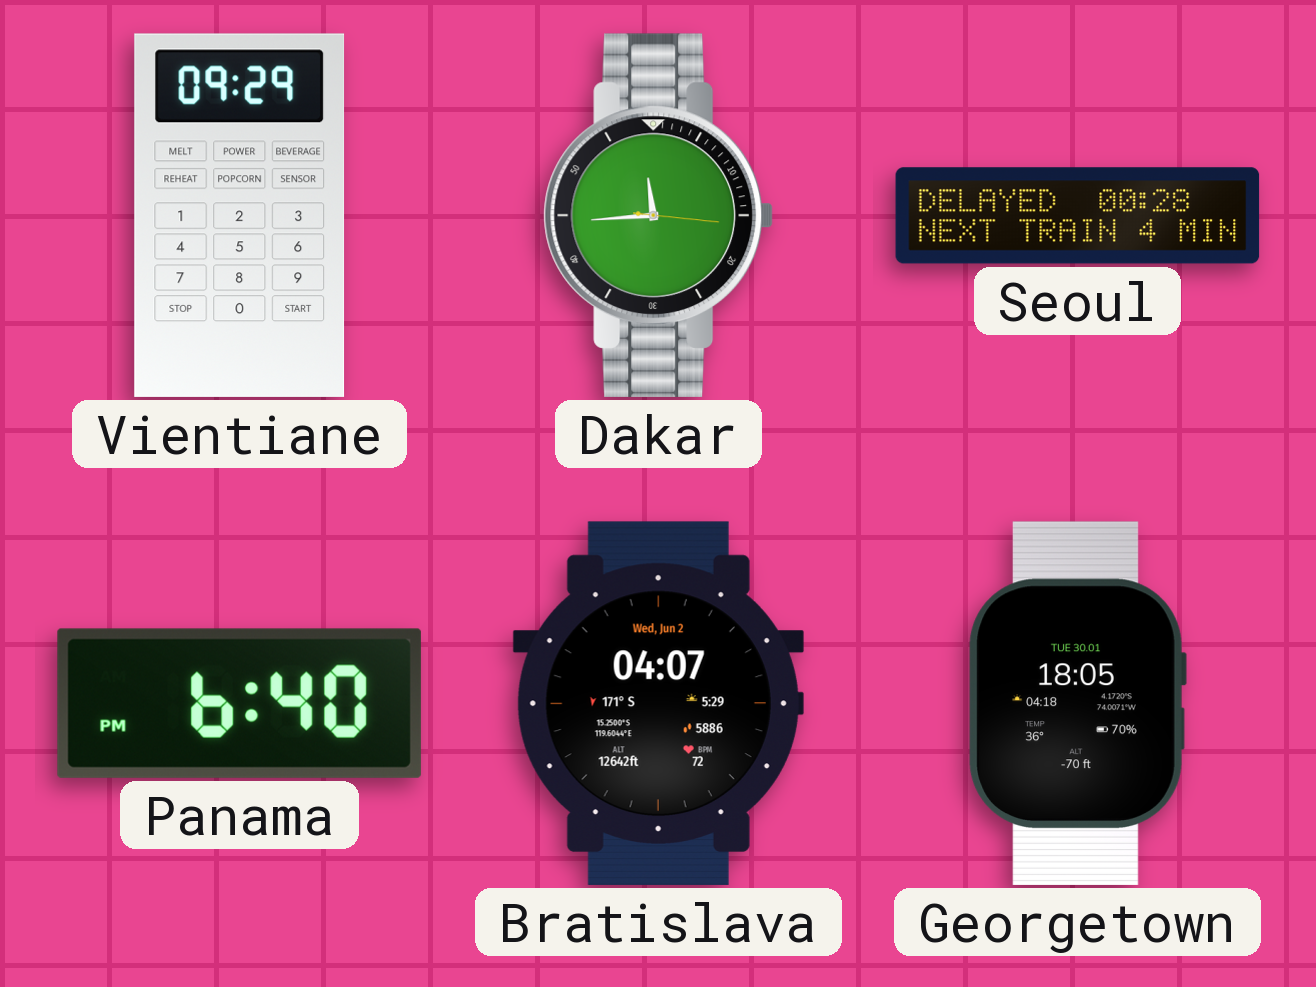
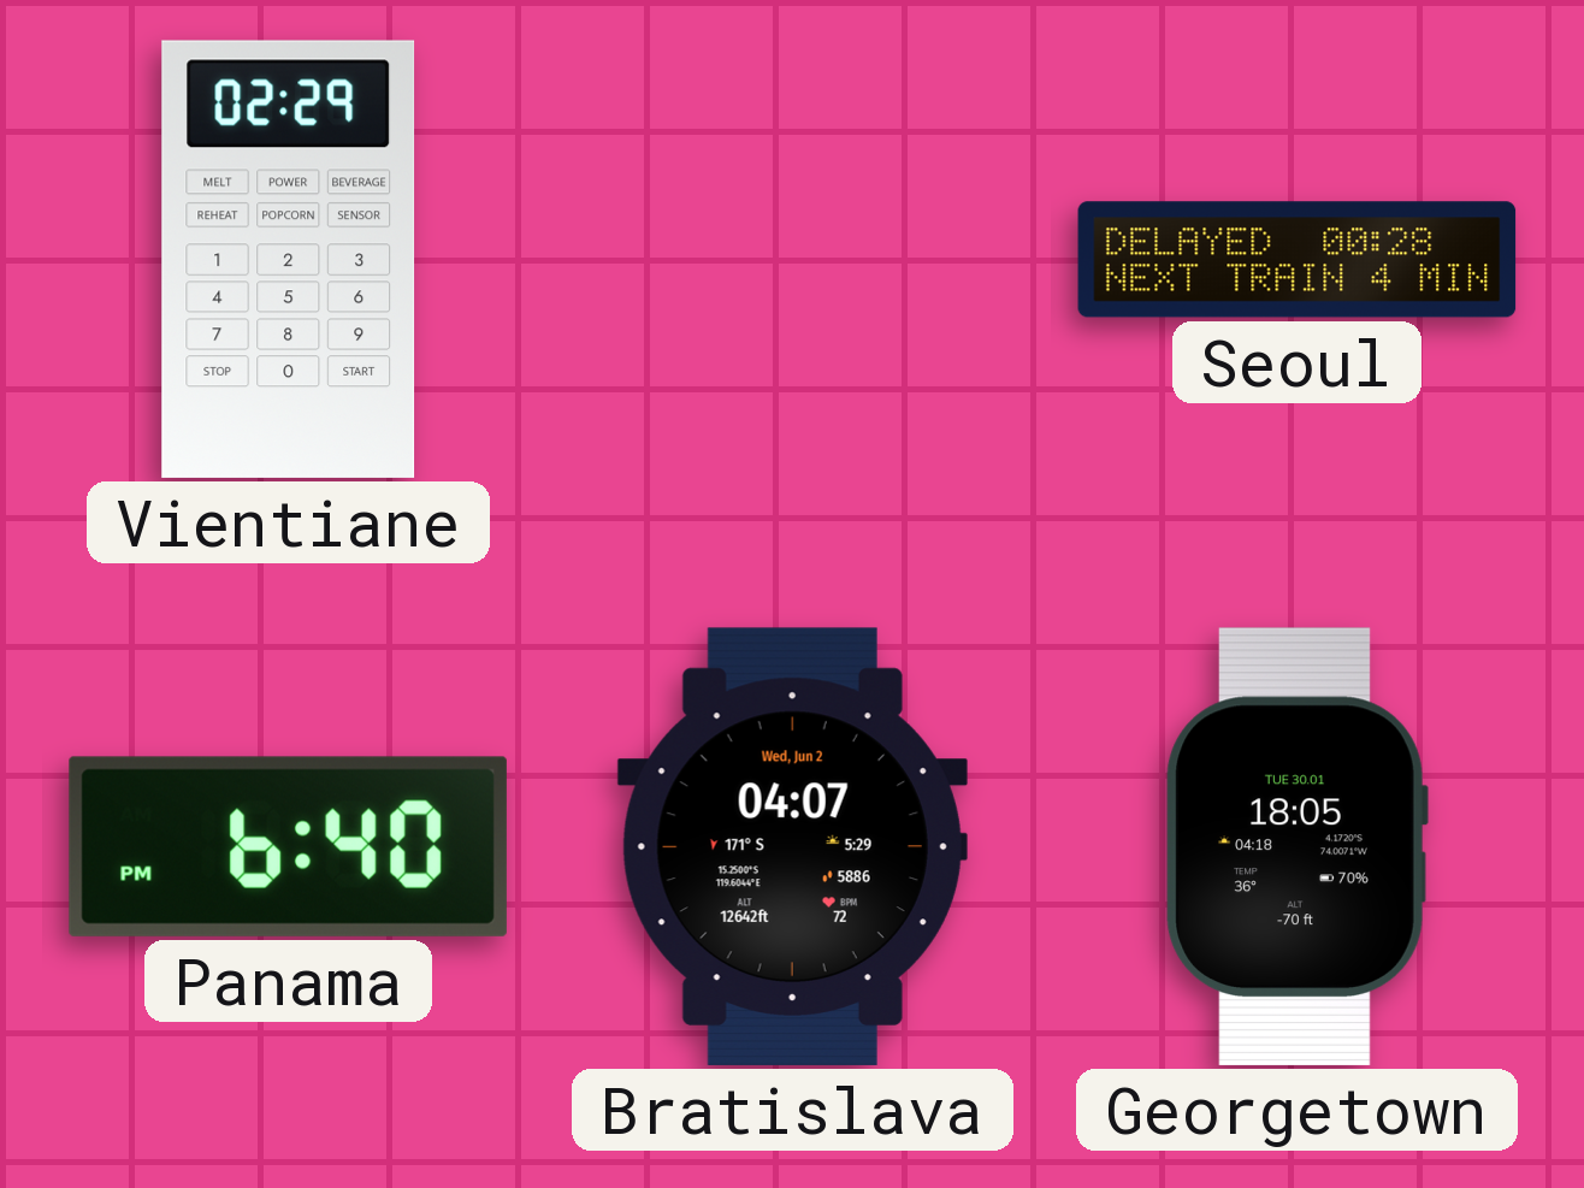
Vientiane: 09:29 -> 02:29
Dakar: 11:44 -> none
